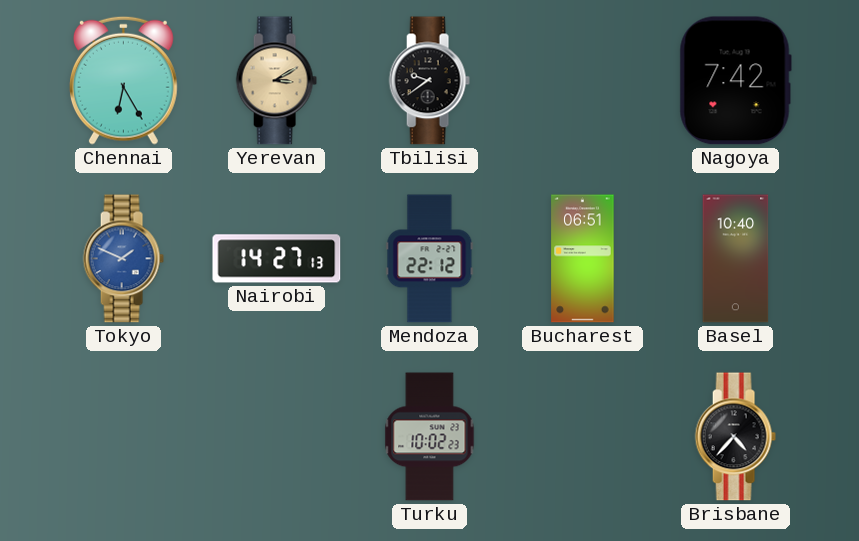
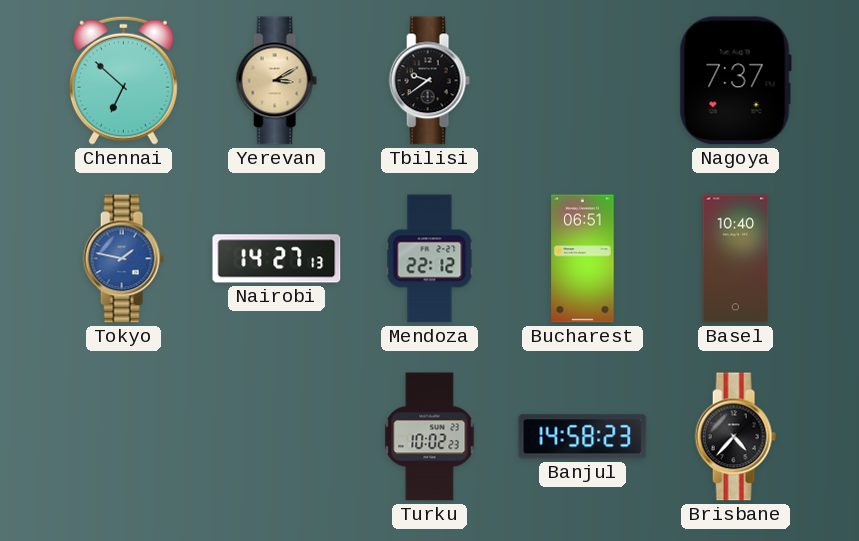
Chennai: 6:25 -> 6:52
Nagoya: 7:42 -> 7:37
Tokyo: 1:49 -> 1:47
Banjul: none -> 14:58
